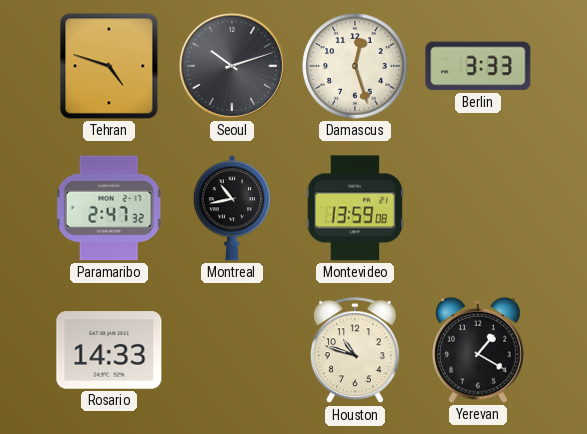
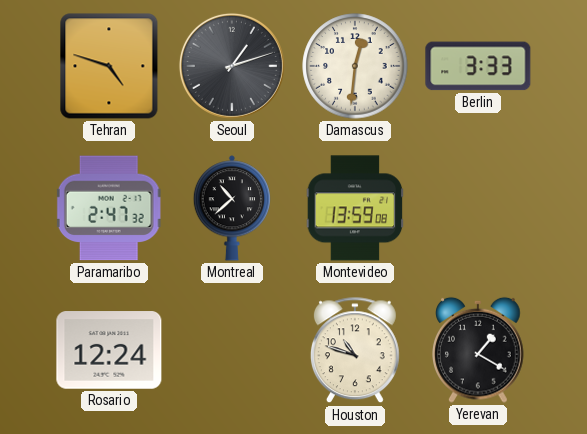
Seoul: 10:12 -> 1:12
Damascus: 12:27 -> 12:31
Montreal: 10:43 -> 10:38
Rosario: 14:33 -> 12:24
